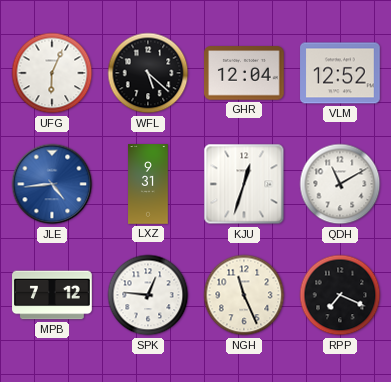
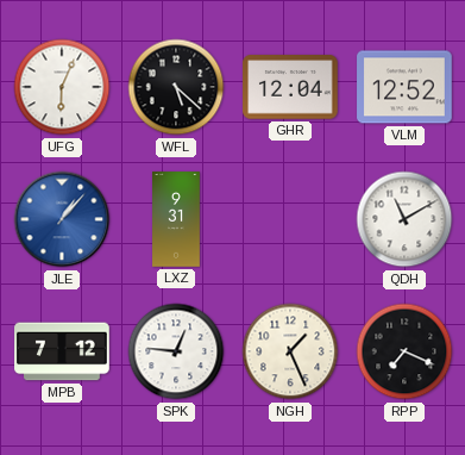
JLE: 4:44 -> 1:07
KJU: 12:33 -> none
NGH: 11:26 -> 1:26
